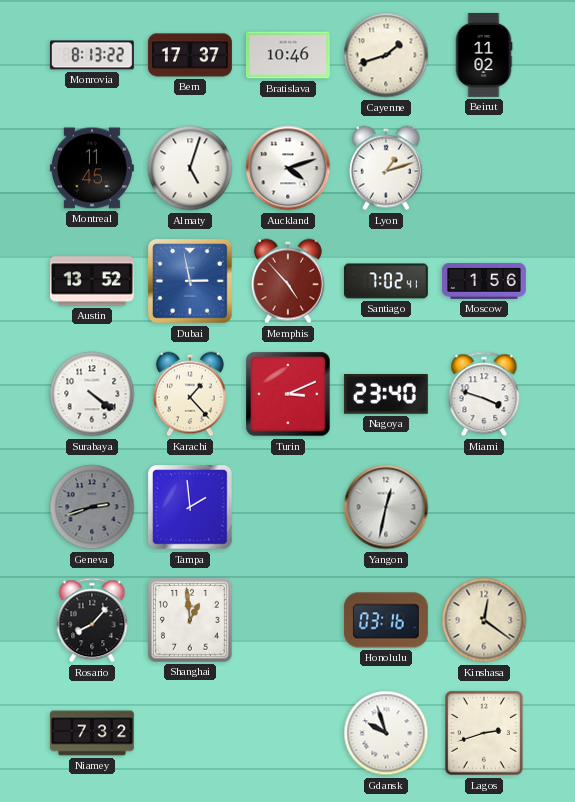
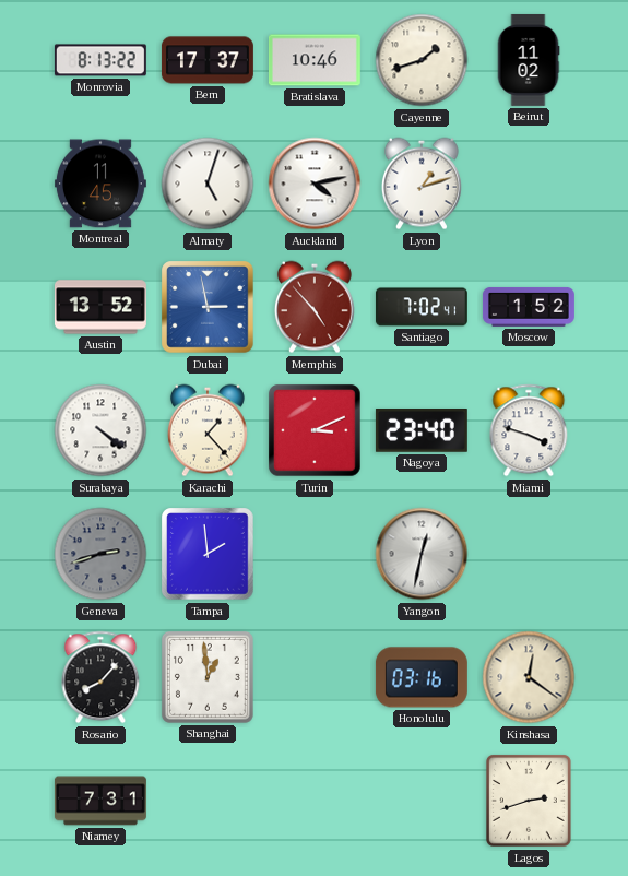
Auckland: 4:12 -> 4:13
Moscow: 1:56 -> 1:52
Niamey: 7:32 -> 7:31
Gdansk: 9:57 -> none
